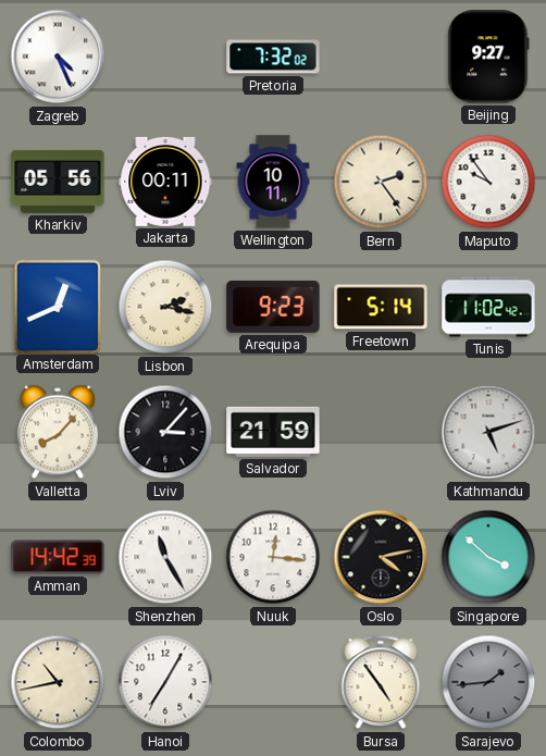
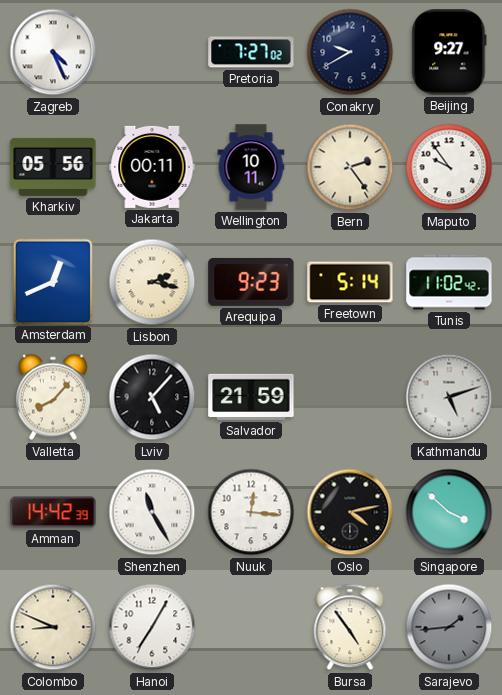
Pretoria: 7:32 -> 7:27
Conakry: none -> 9:40
Lviv: 3:07 -> 5:07
Colombo: 10:43 -> 8:49
